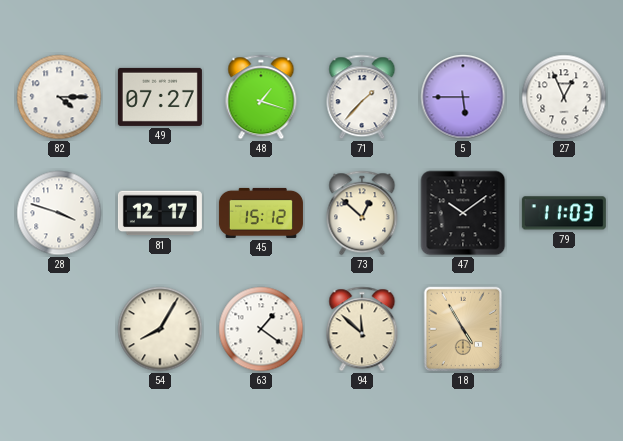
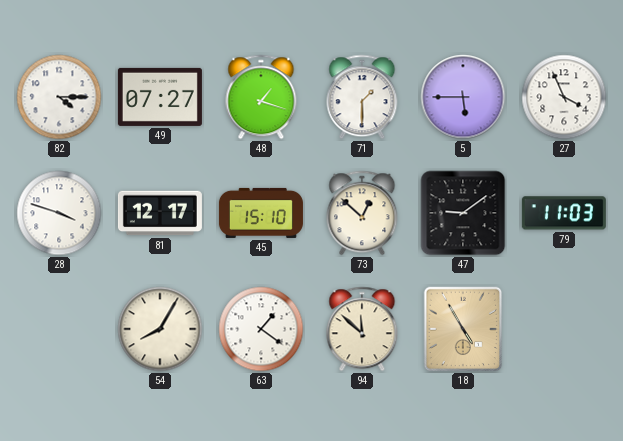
71: 1:37 -> 1:30
27: 12:56 -> 3:56
45: 15:12 -> 15:10
47: 10:09 -> 9:09
